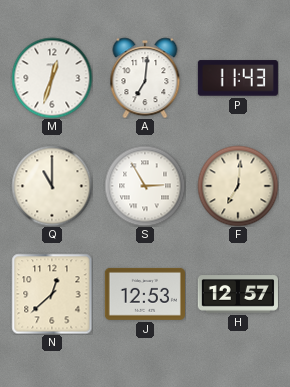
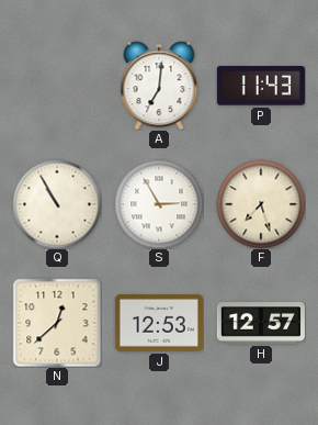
M: 12:33 -> none
Q: 11:00 -> 10:55
F: 7:01 -> 7:27
